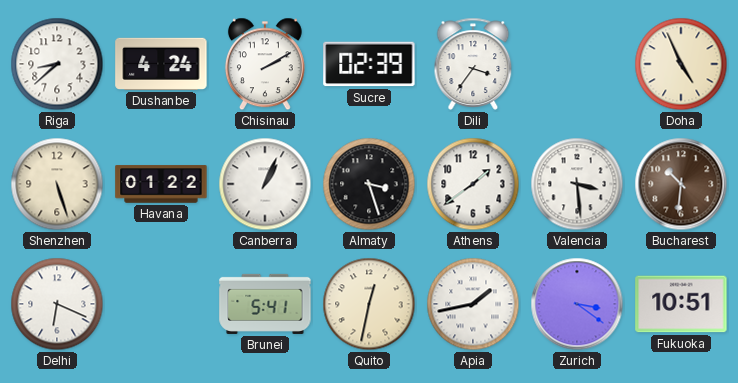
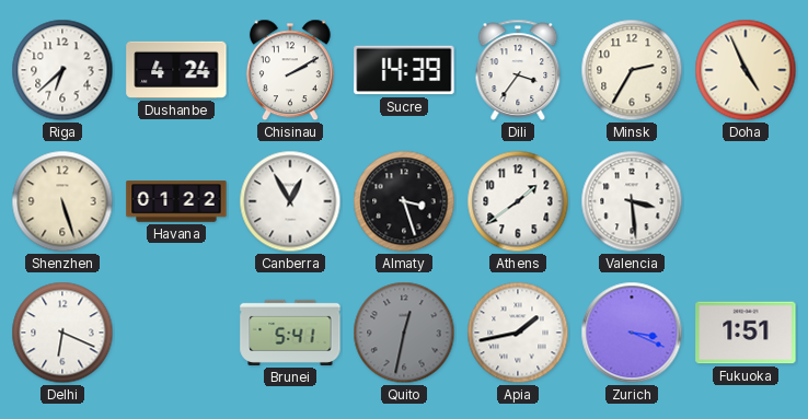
Riga: 8:38 -> 6:38
Sucre: 02:39 -> 14:39
Minsk: none -> 2:35
Canberra: 1:04 -> 12:55
Bucharest: 10:31 -> none
Quito dial: cream -> grey
Zurich: 3:21 -> 3:19
Fukuoka: 10:51 -> 1:51
